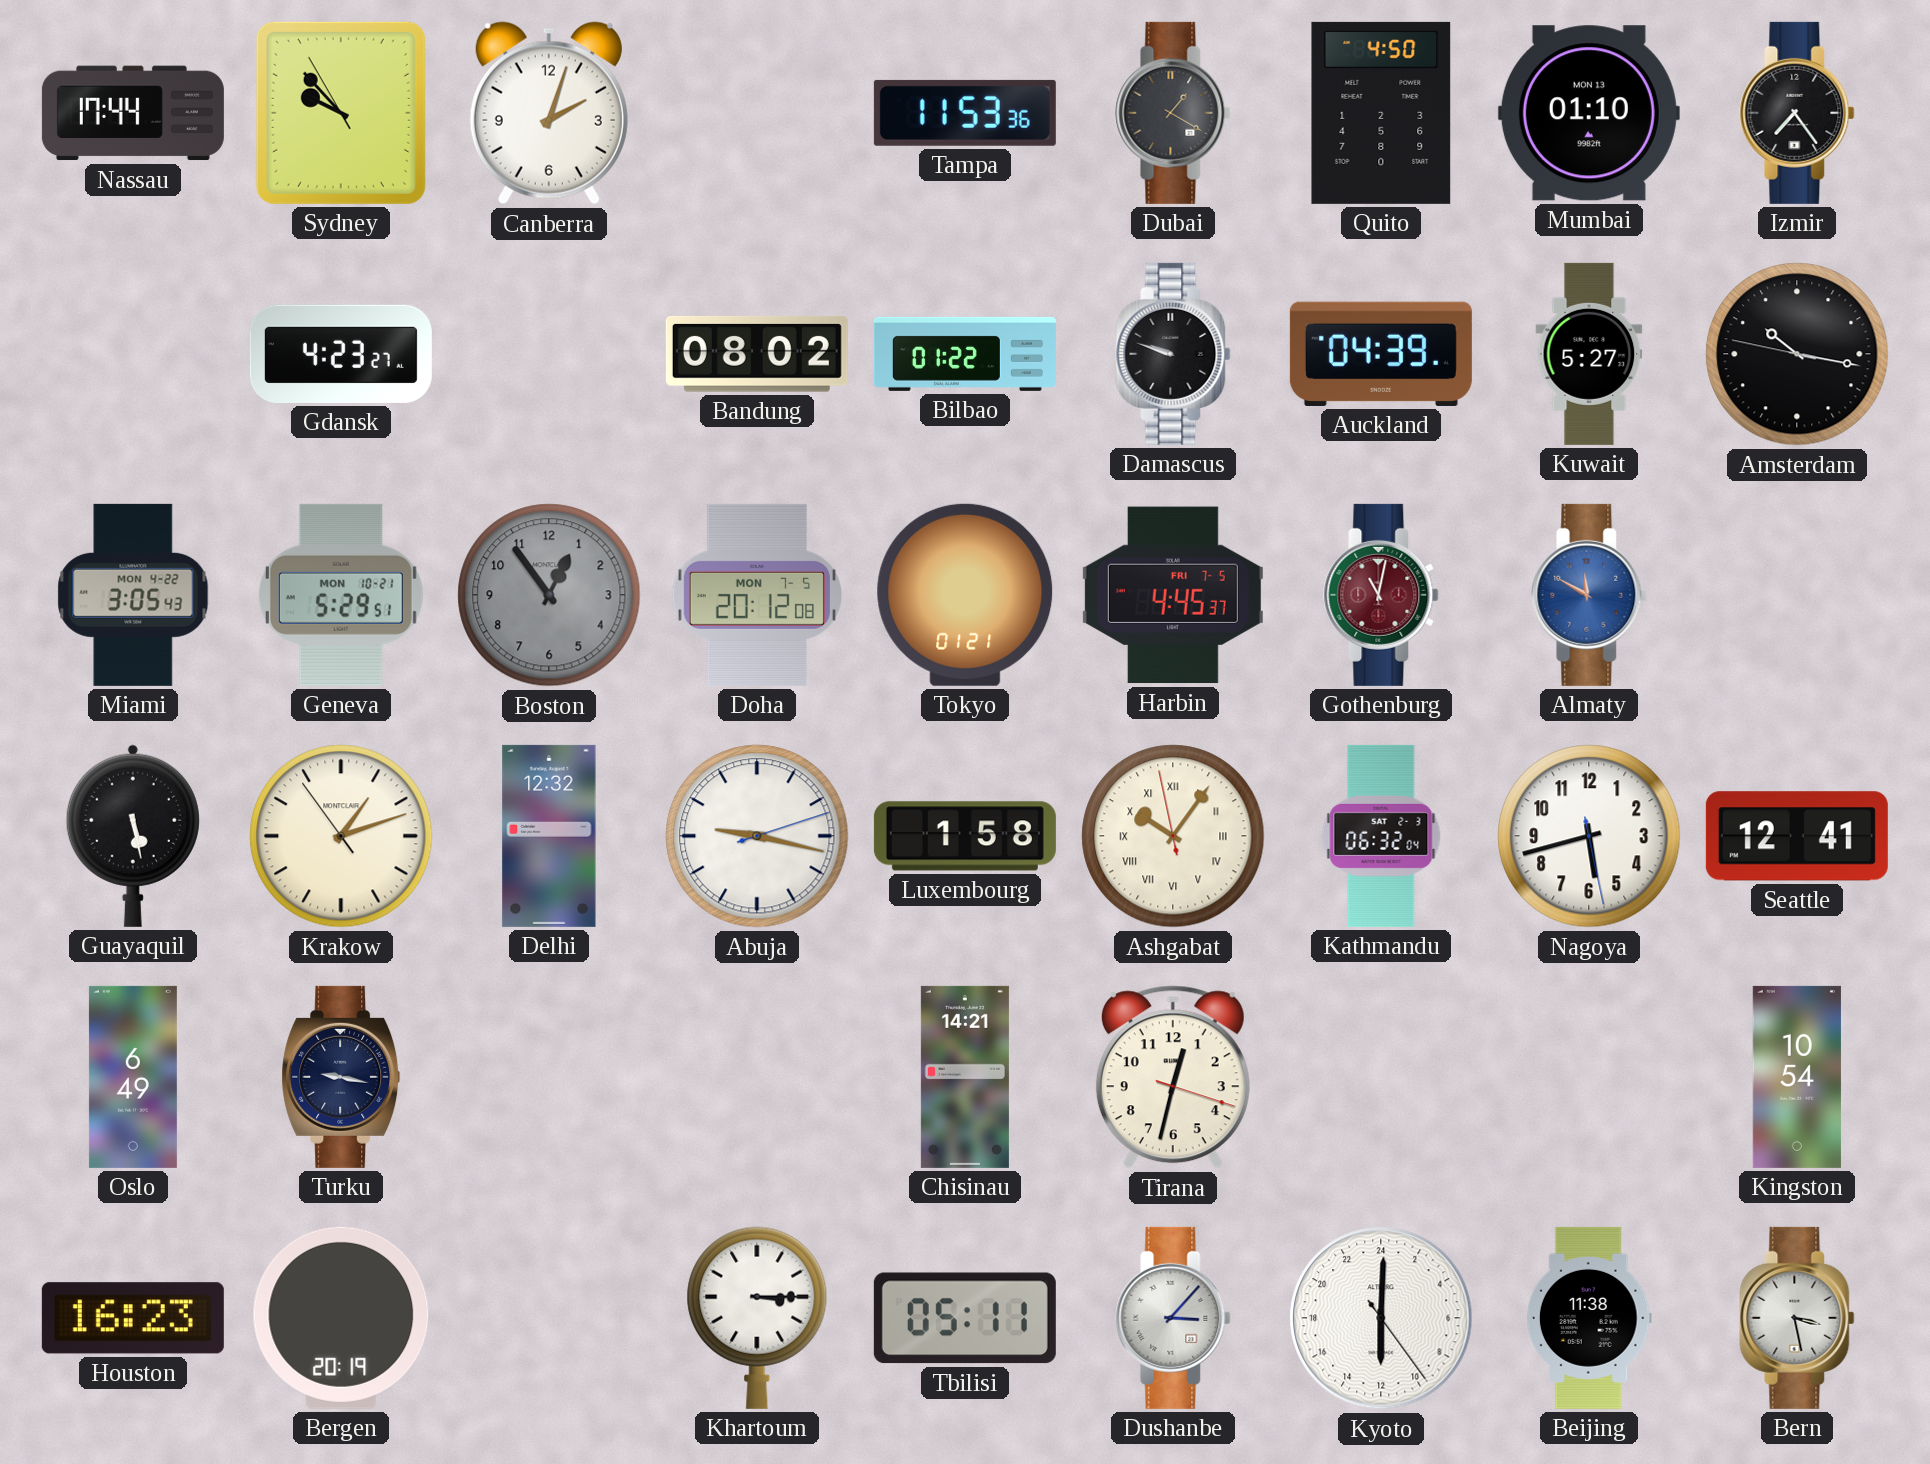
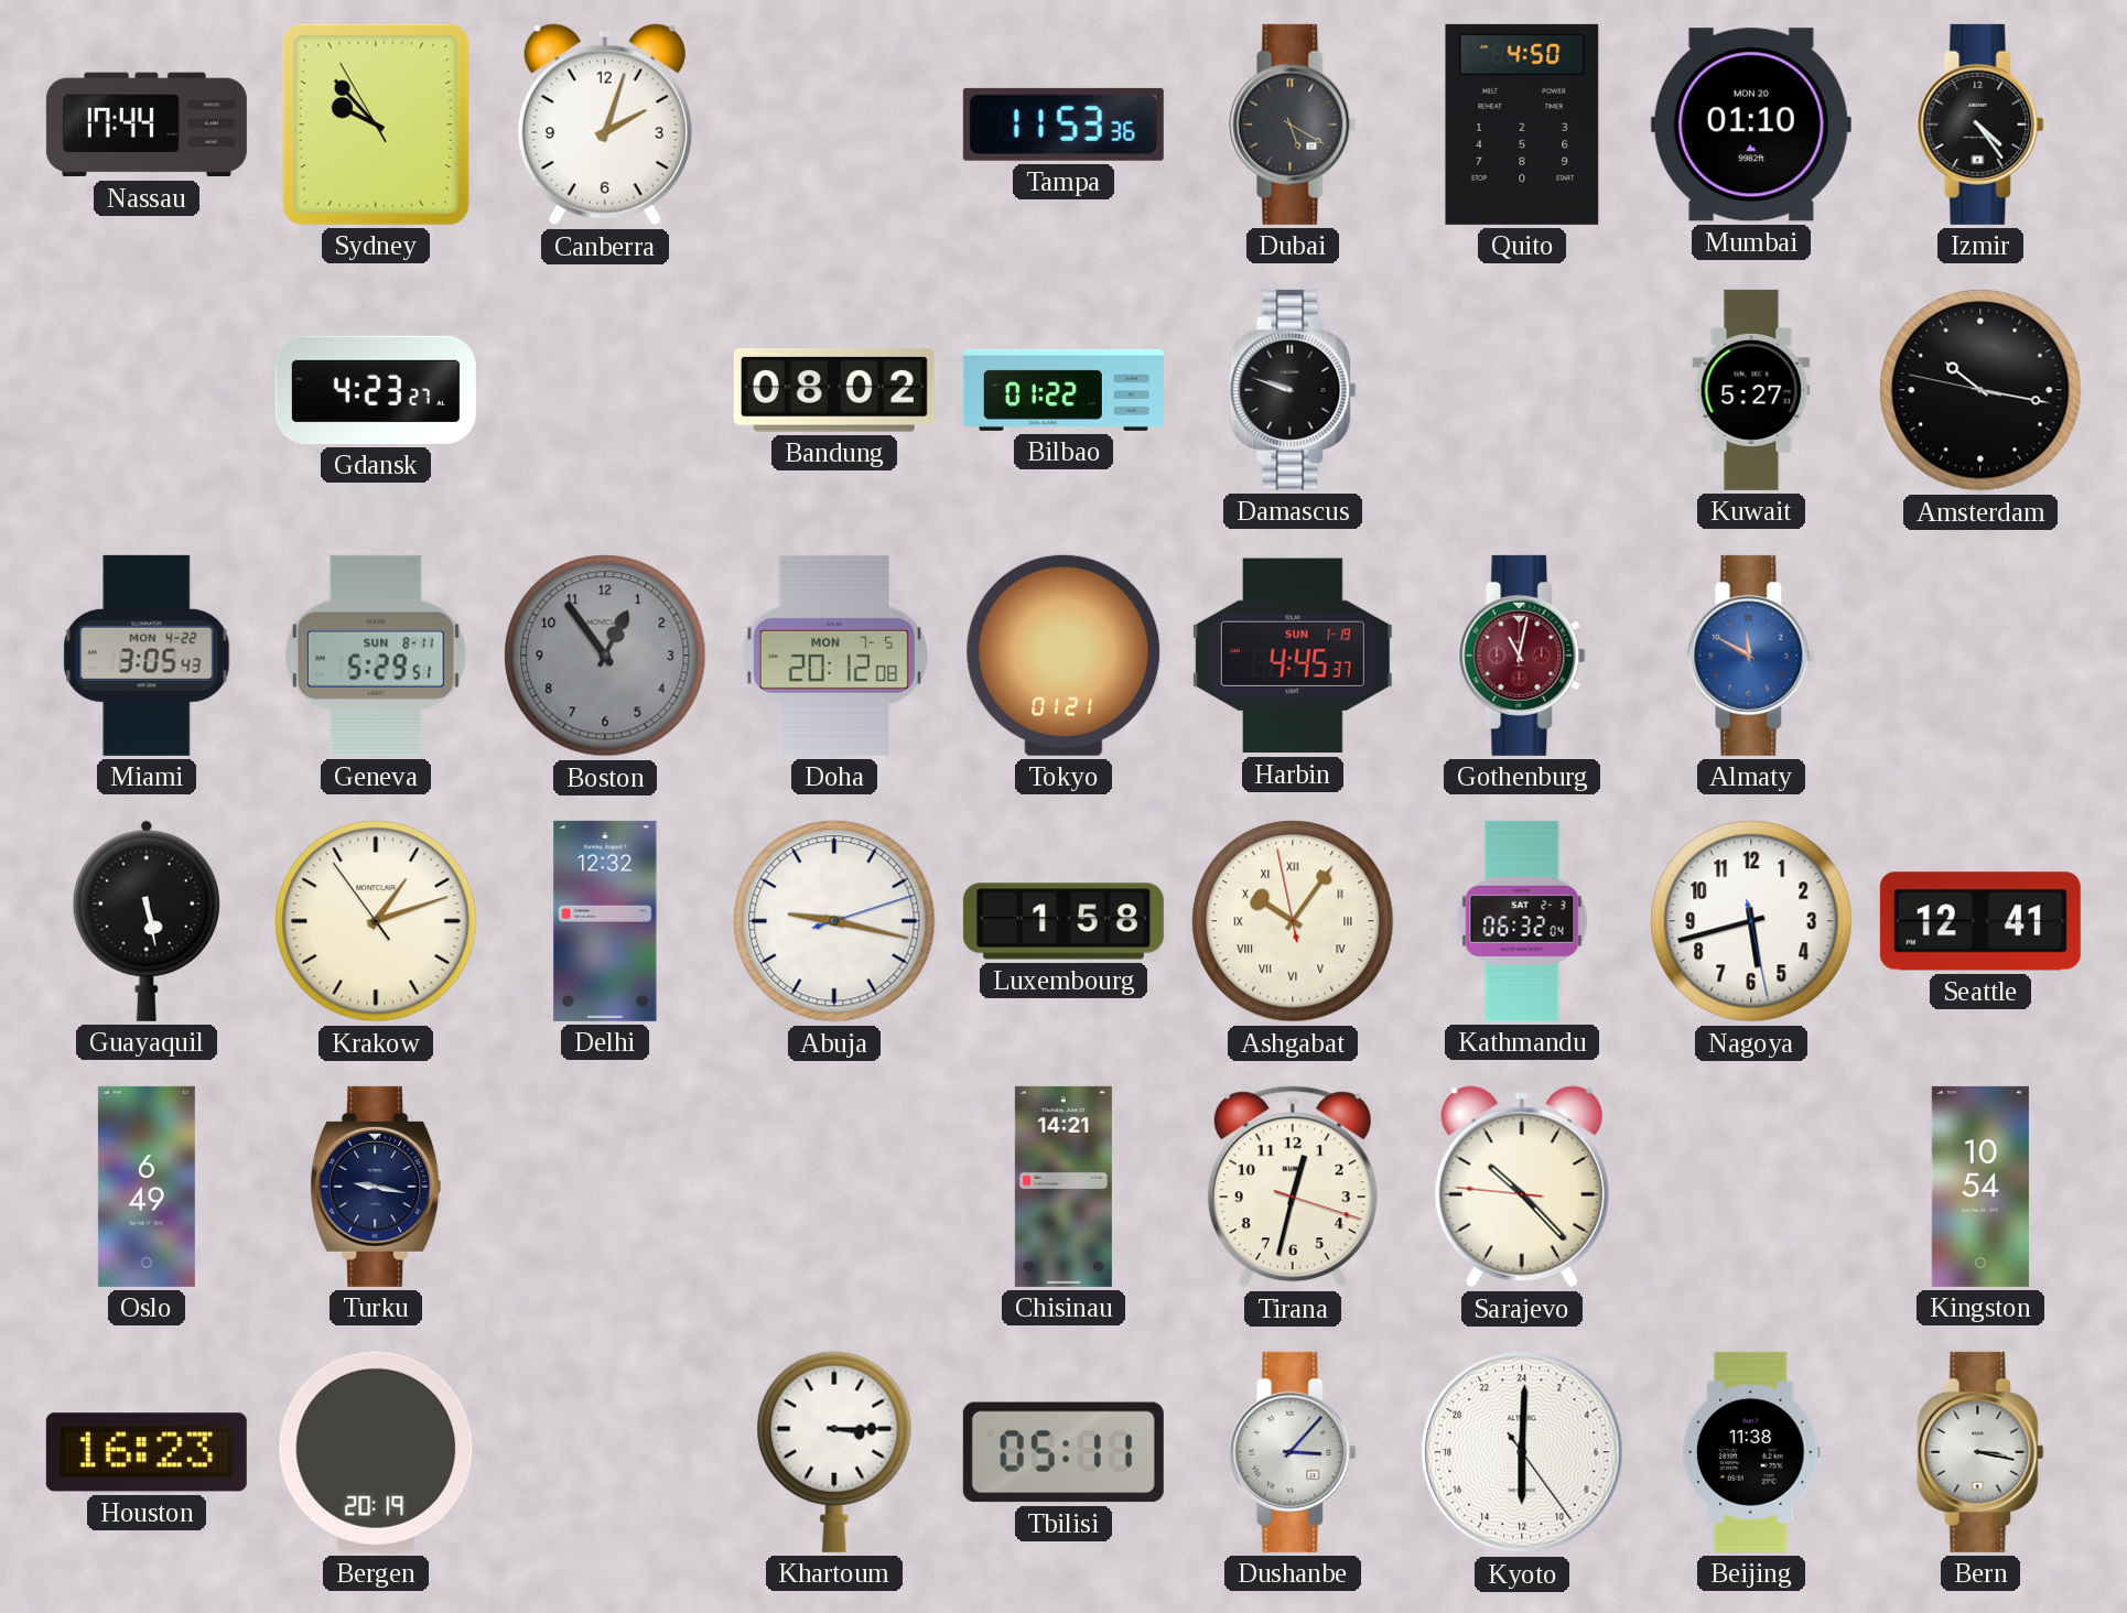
Dubai: 1:20 -> 5:20
Mumbai date: MON 13 -> MON 20
Izmir: 7:24 -> 4:24
Auckland: 04:39 -> none
Geneva date: MON 10-21 -> SUN 8-11
Harbin date: FRI 7-5 -> SUN 1-19
Sarajevo: none -> 10:22
Bern: 3:28 -> 3:17
